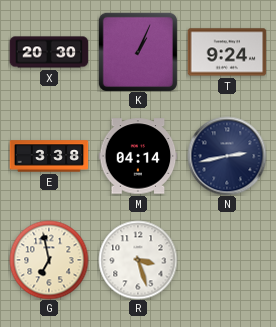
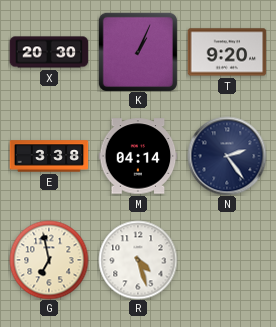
T: 9:24 -> 9:20
N: 2:43 -> 2:24
R: 3:27 -> 4:27
